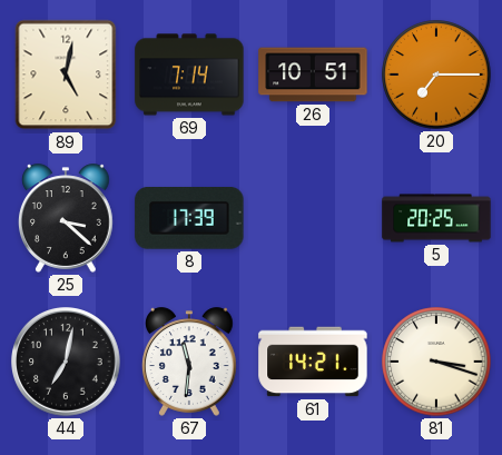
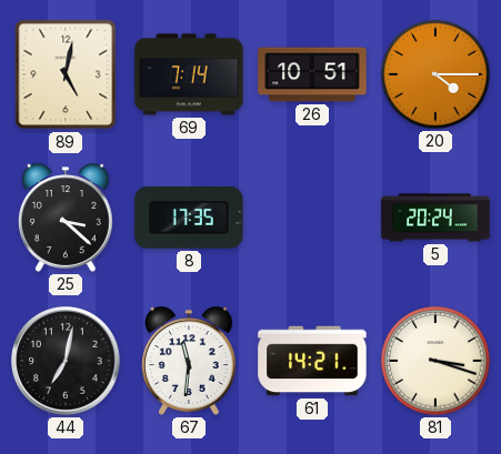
20: 7:15 -> 4:15
8: 17:39 -> 17:35
5: 20:25 -> 20:24
